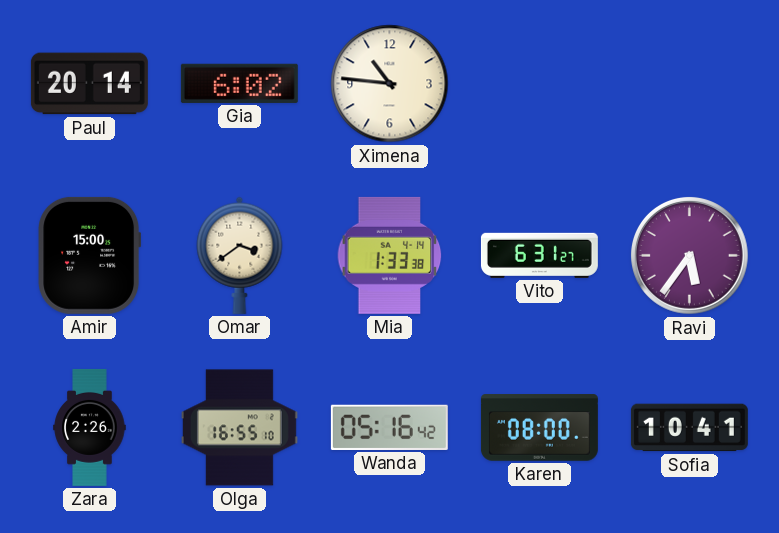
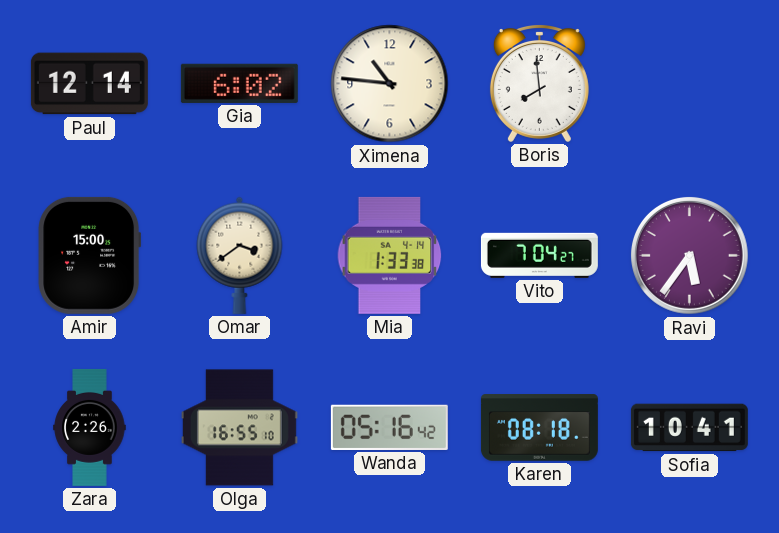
Paul: 20:14 -> 12:14
Boris: none -> 7:59
Vito: 6:31 -> 7:04
Karen: 08:00 -> 08:18
